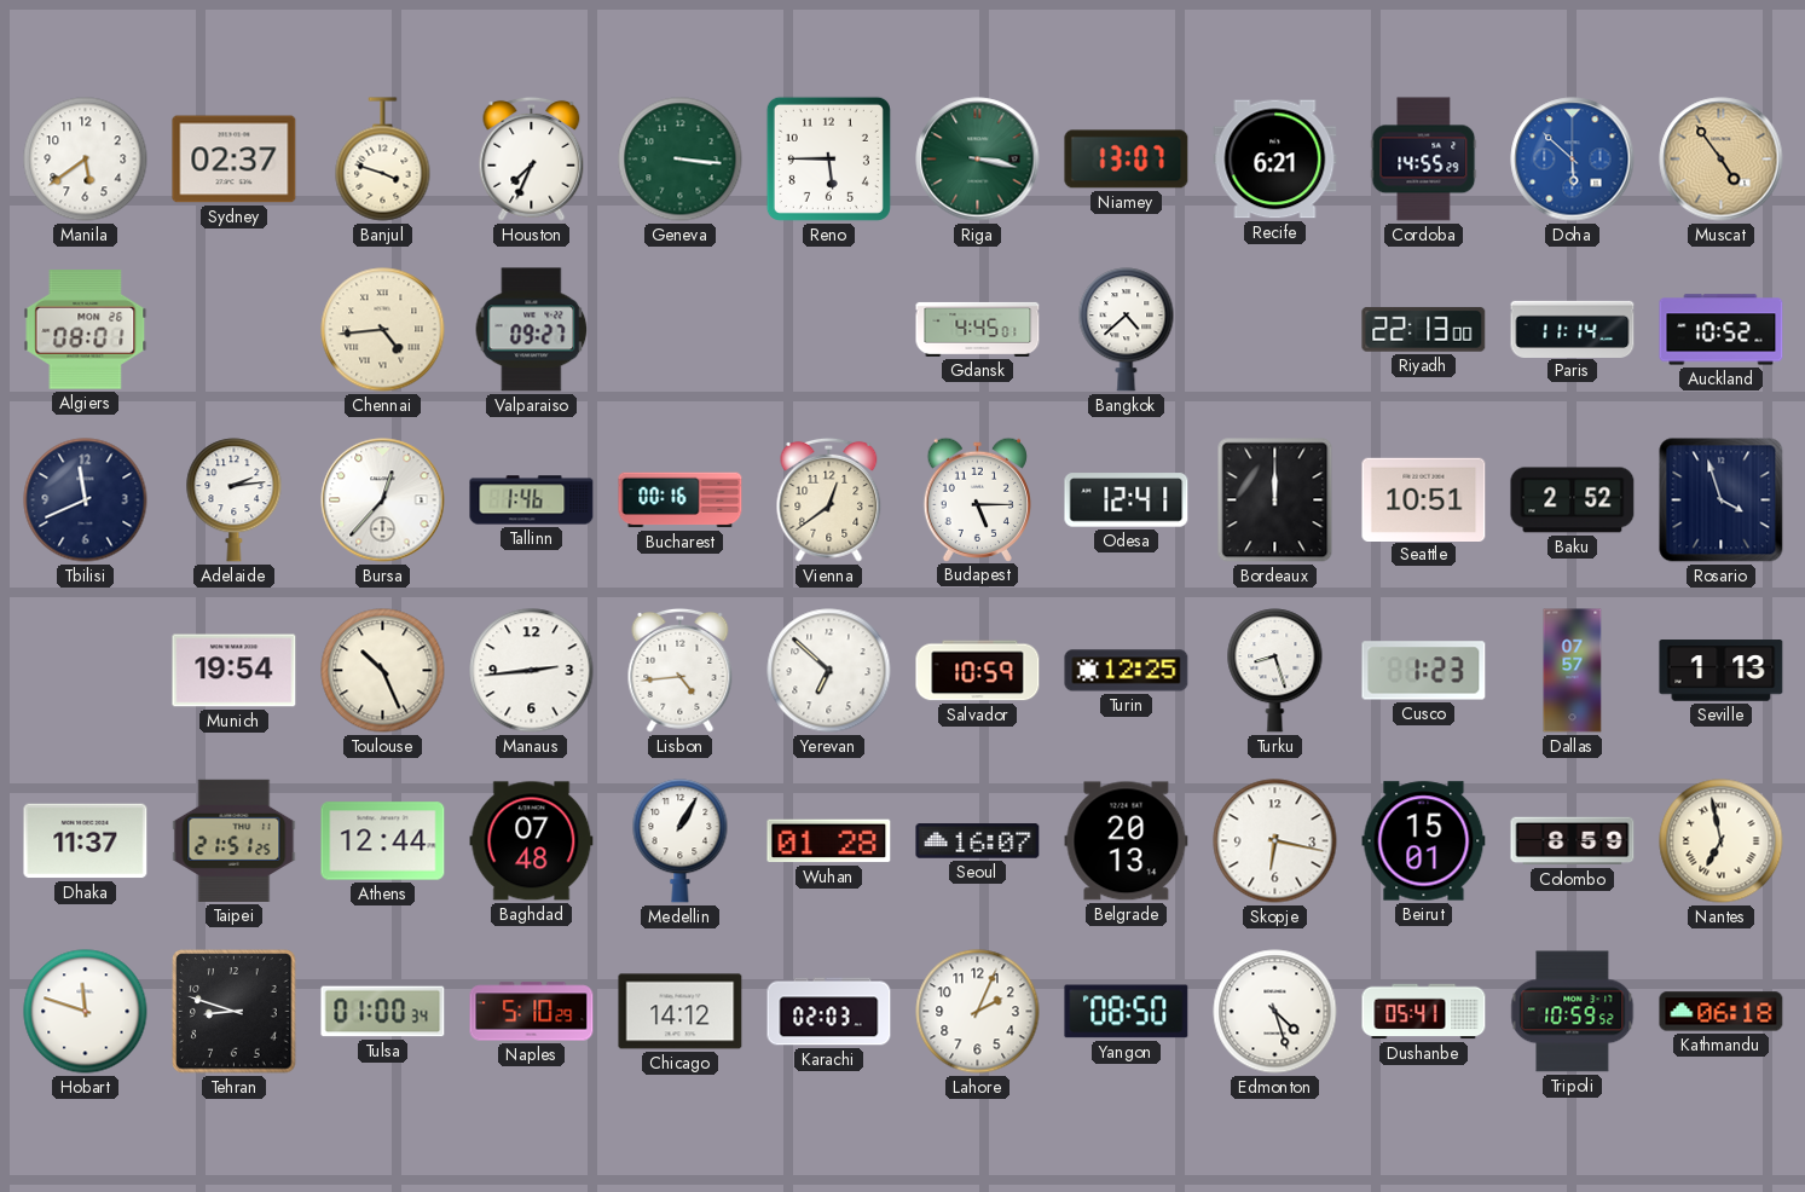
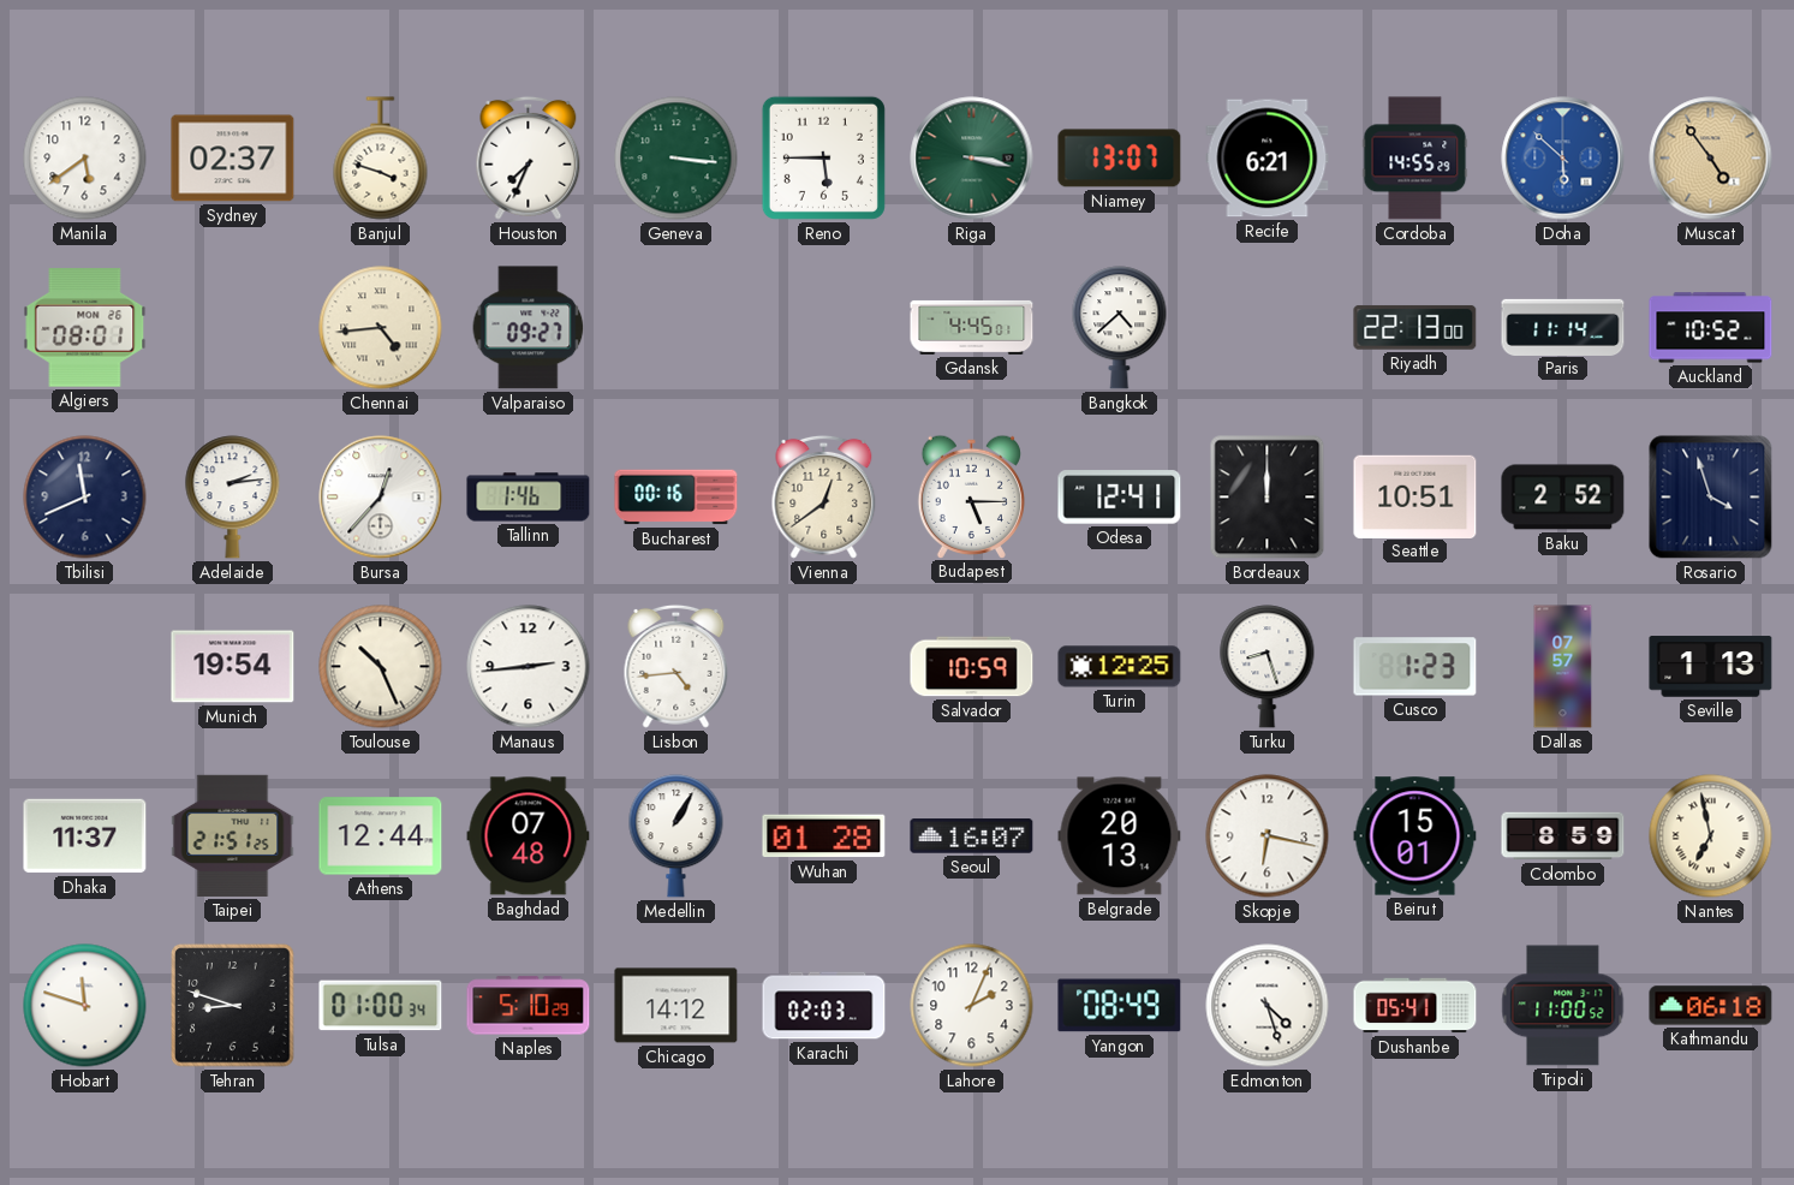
Yerevan: 6:52 -> none
Yangon: 08:50 -> 08:49
Tripoli: 10:59 -> 11:00
